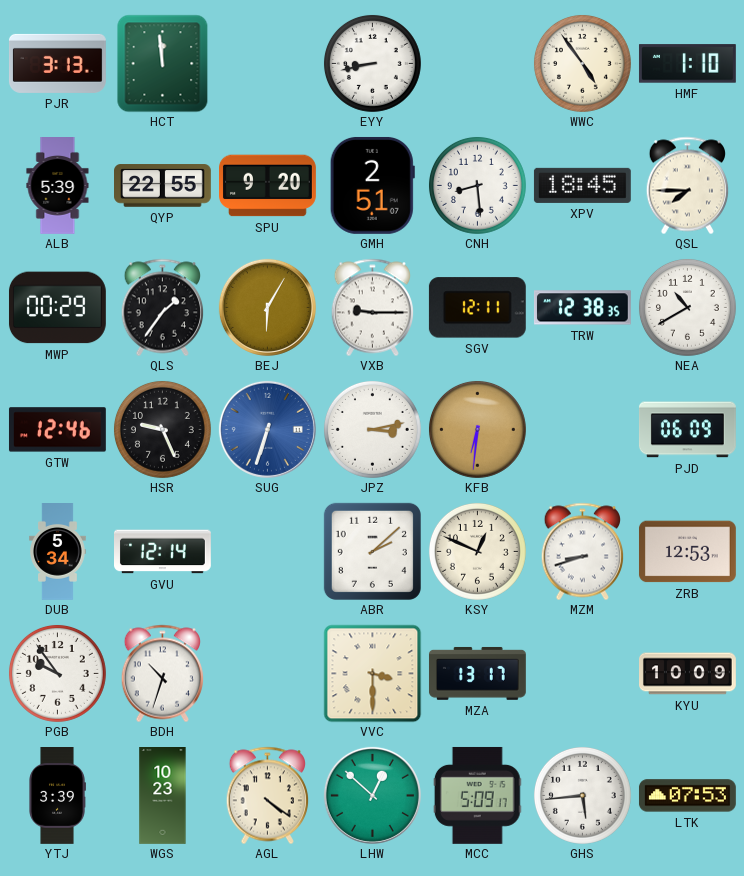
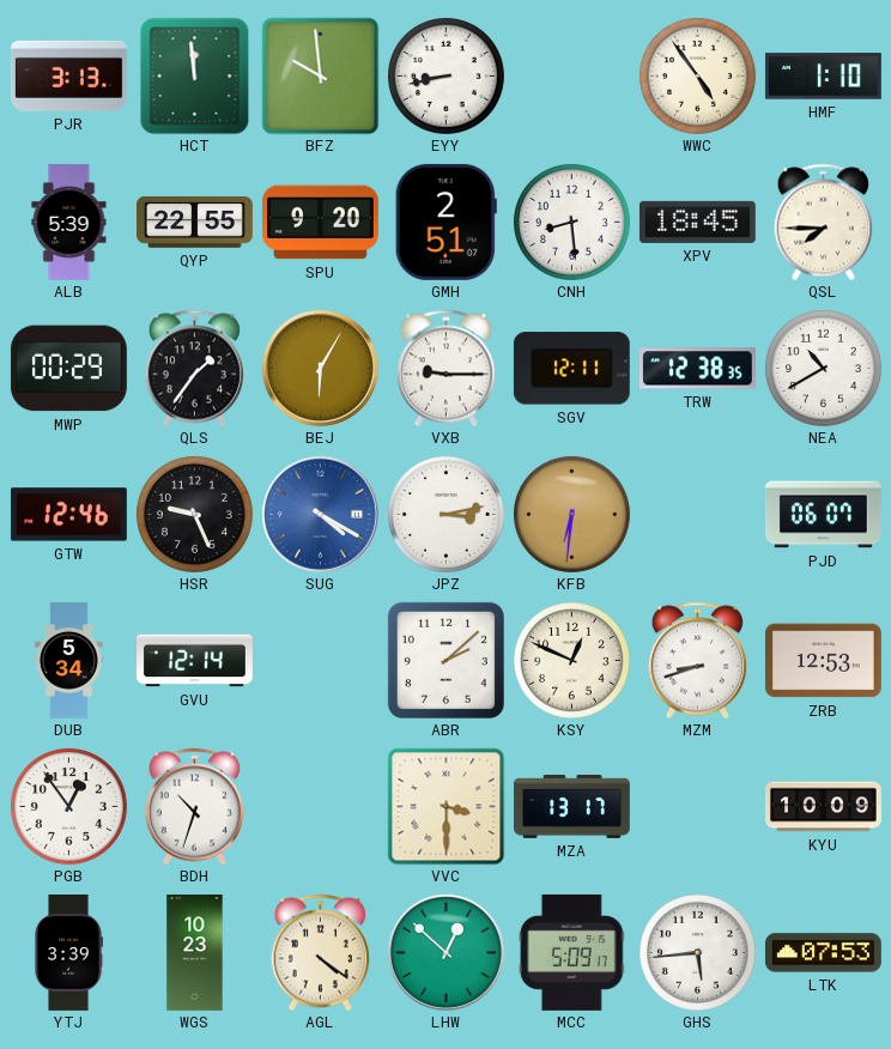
BFZ: none -> 9:59
SUG: 6:33 -> 4:20
PJD: 06:09 -> 06:07
PGB: 9:54 -> 12:54
